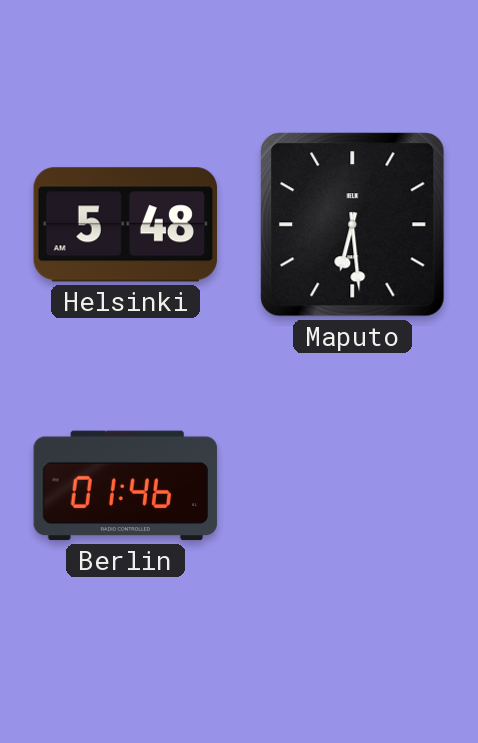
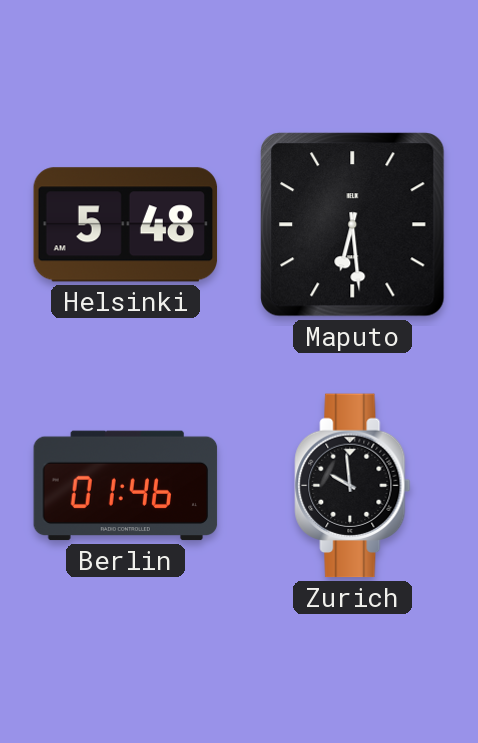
Zurich: none -> 9:59
